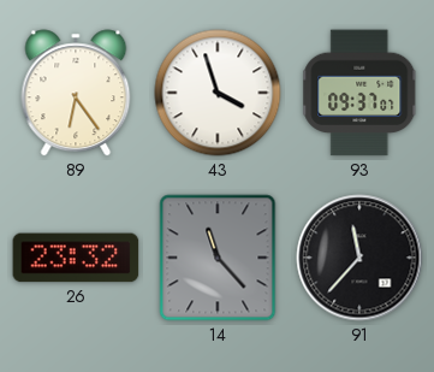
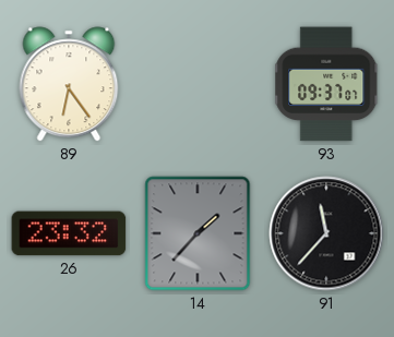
43: 3:57 -> none
14: 11:23 -> 1:37
